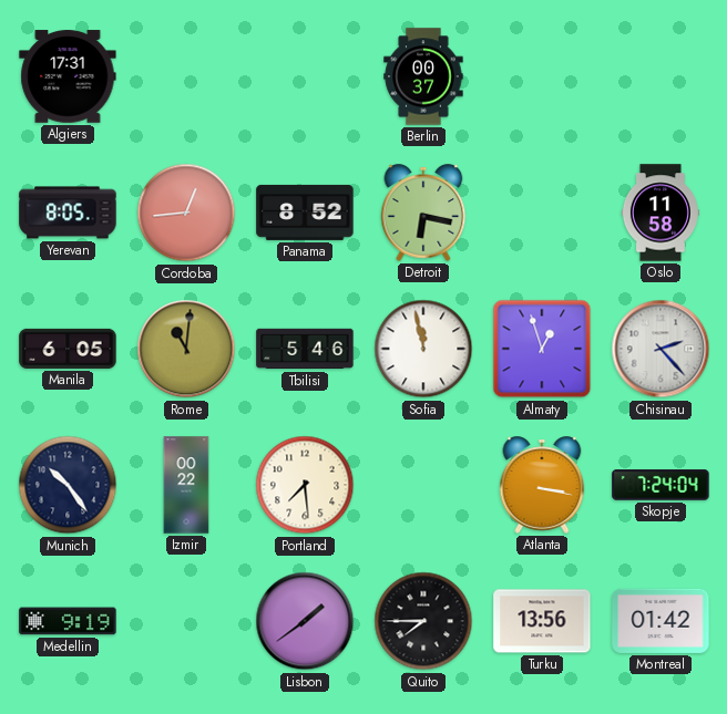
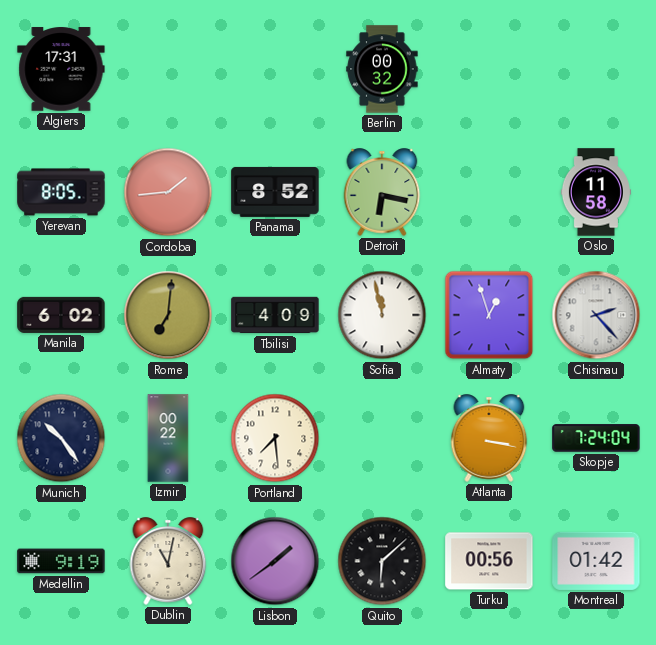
Berlin: 00:37 -> 00:32
Cordoba: 12:44 -> 1:44
Manila: 6:05 -> 6:02
Rome: 11:01 -> 7:01
Tbilisi: 5:46 -> 4:09
Dublin: none -> 11:02
Quito: 7:45 -> 6:08
Turku: 13:56 -> 00:56
